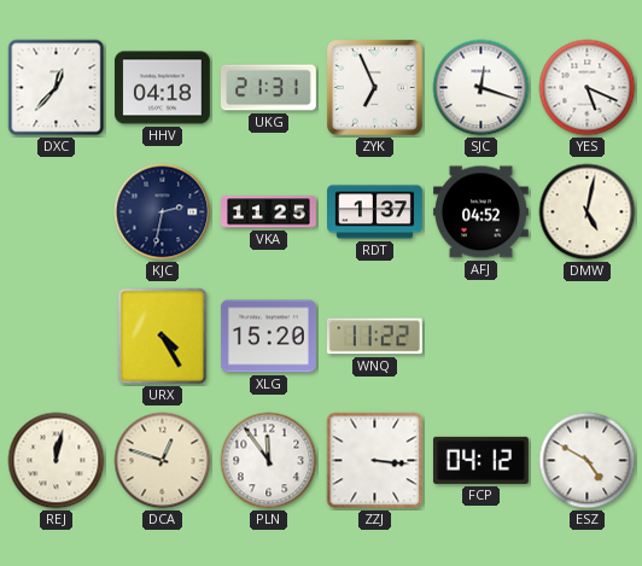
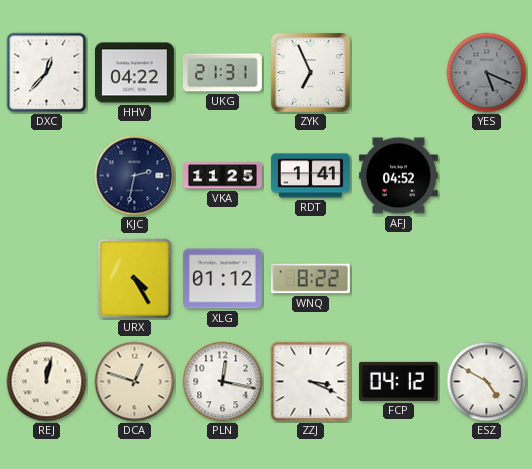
HHV: 04:18 -> 04:22
SJC: 12:18 -> none
YES dial: white -> grey
RDT: 1:37 -> 1:41
DMW: 5:02 -> none
XLG: 15:20 -> 01:12
WNQ: 11:22 -> 8:22
PLN: 11:54 -> 12:17
ZZJ: 3:16 -> 3:19
